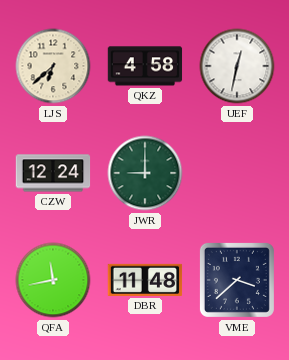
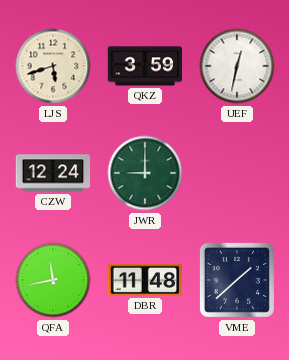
LJS: 6:38 -> 5:42
QKZ: 4:58 -> 3:59
VME: 3:38 -> 1:38
